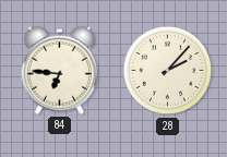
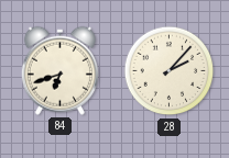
84: 6:46 -> 6:42
